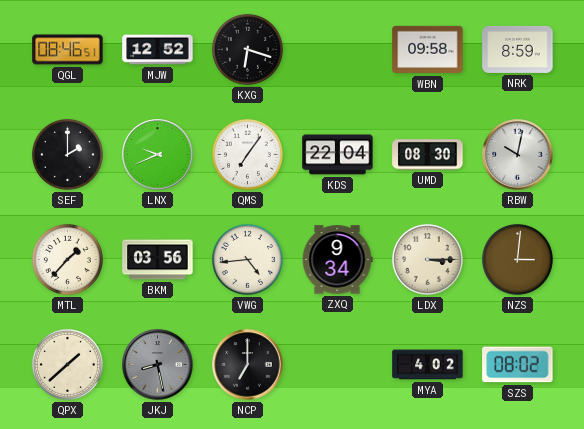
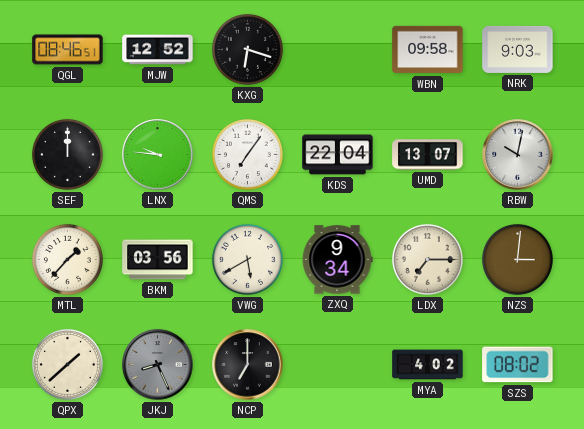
NRK: 8:59 -> 9:03
SEF: 2:00 -> 12:00
LNX: 9:41 -> 9:46
UMD: 08:30 -> 13:07
VWG: 4:44 -> 5:40
LDX: 3:15 -> 7:15
JKJ: 8:28 -> 8:26
